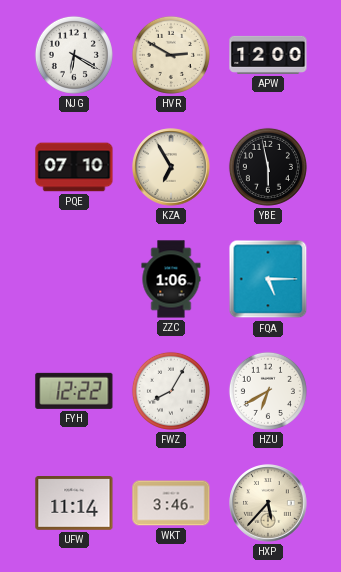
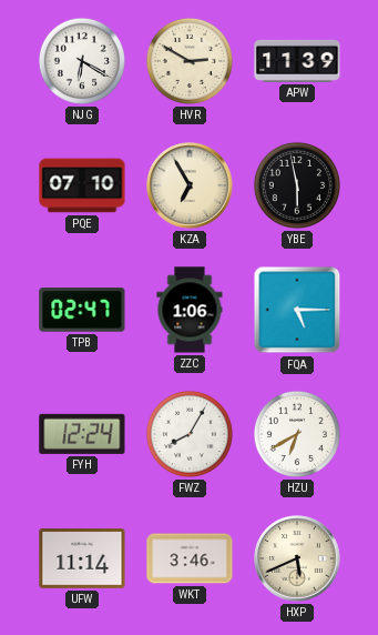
APW: 12:00 -> 11:39
TPB: none -> 02:47
FYH: 12:22 -> 12:24
HXP: 5:37 -> 5:41
